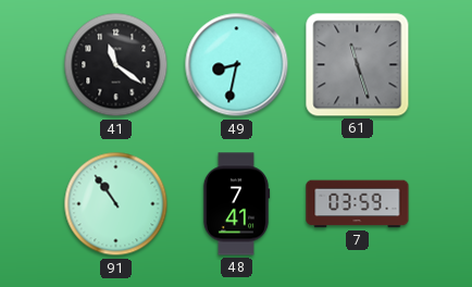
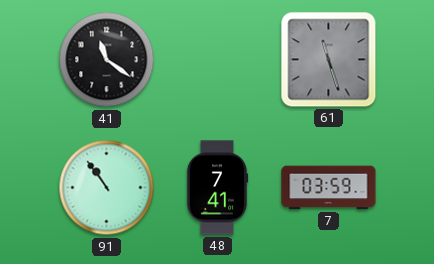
49: 8:32 -> none
